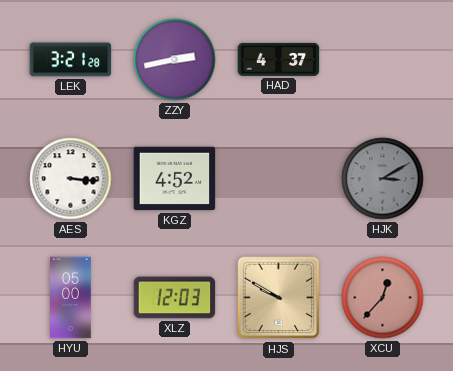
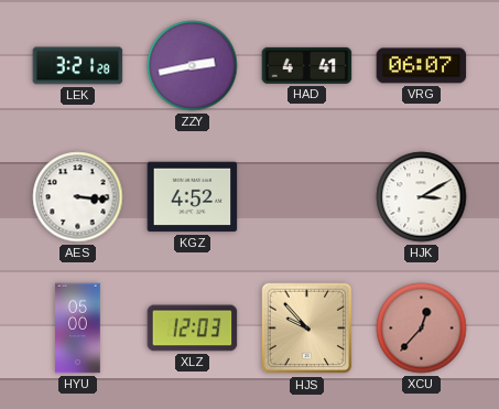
HAD: 4:37 -> 4:41
VRG: none -> 06:07
HJK dial: grey -> white
HJS: 9:50 -> 9:53
